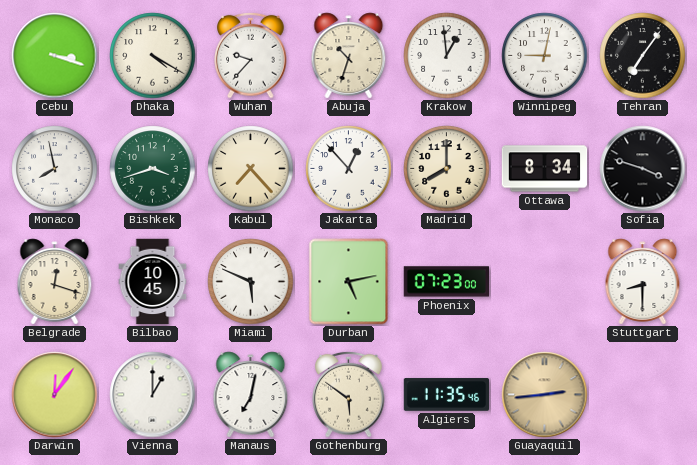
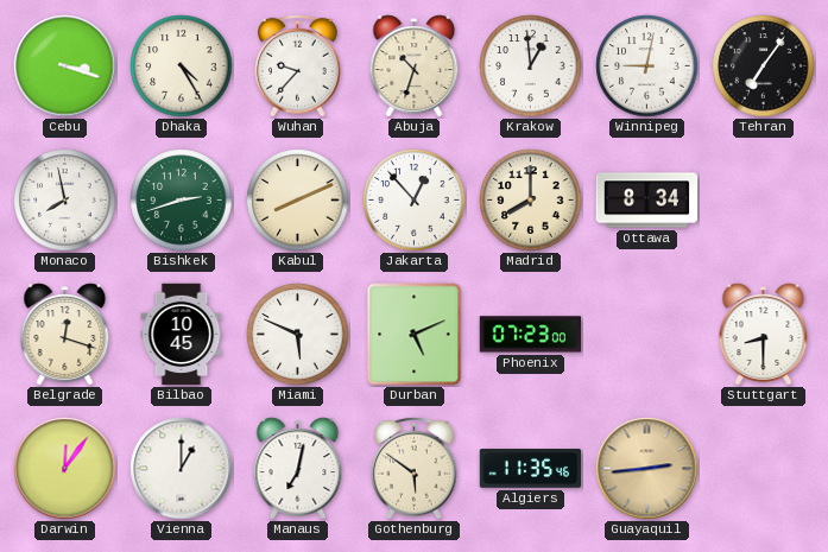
Dhaka: 4:20 -> 4:25
Bishkek: 3:42 -> 2:42
Kabul: 7:23 -> 8:11
Sofia: 3:48 -> none
Durban: 5:13 -> 5:11
